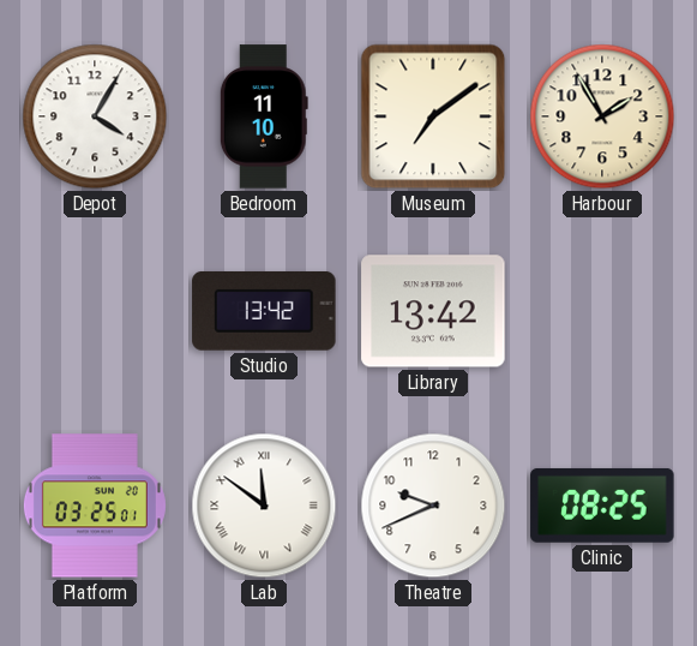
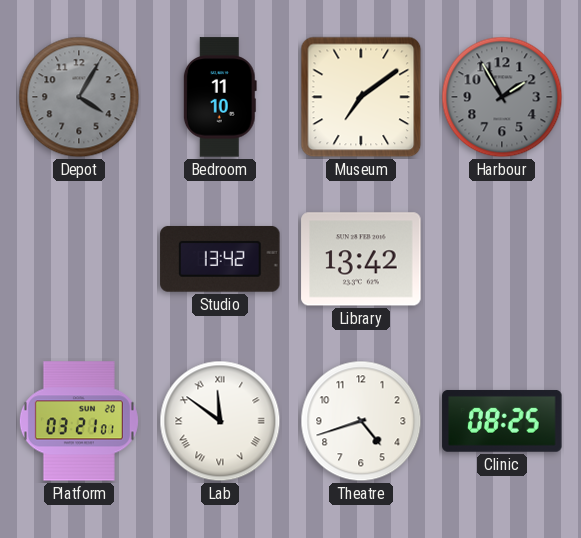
Depot dial: white -> grey
Harbour dial: cream -> grey
Platform: 03:25 -> 03:21
Theatre: 9:41 -> 4:42
